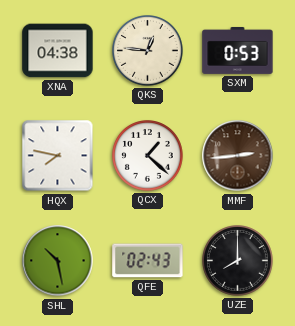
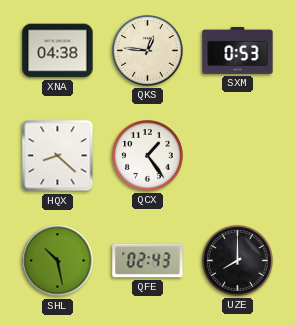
HQX: 7:47 -> 8:22
QCX: 1:22 -> 1:24
MMF: 2:44 -> none
